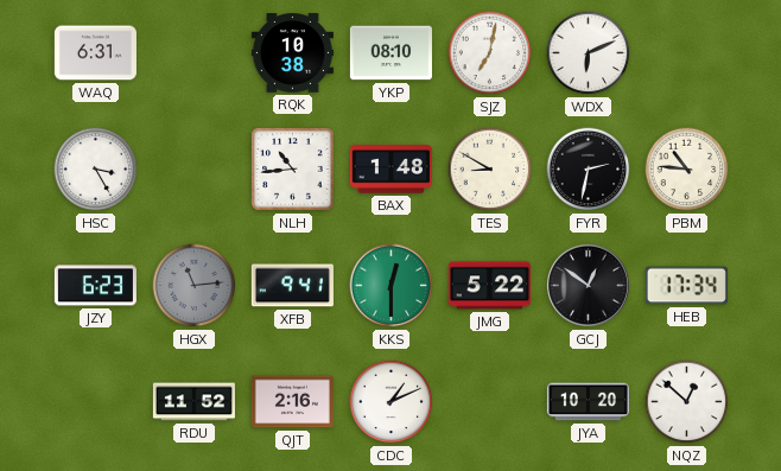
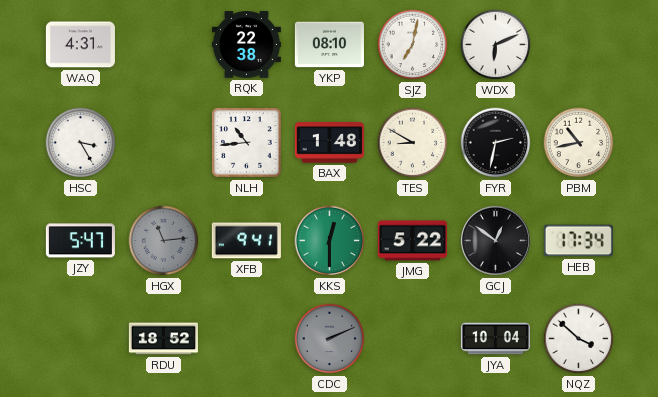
WAQ: 6:31 -> 4:31
RQK: 10:38 -> 22:38
PBM: 10:46 -> 10:43
JZY: 6:23 -> 5:47
RDU: 11:52 -> 18:52
QJT: 2:16 -> none
CDC: 1:11 -> 2:11
CDC dial: white -> grey
JYA: 10:20 -> 10:04
NQZ: 12:52 -> 3:52
